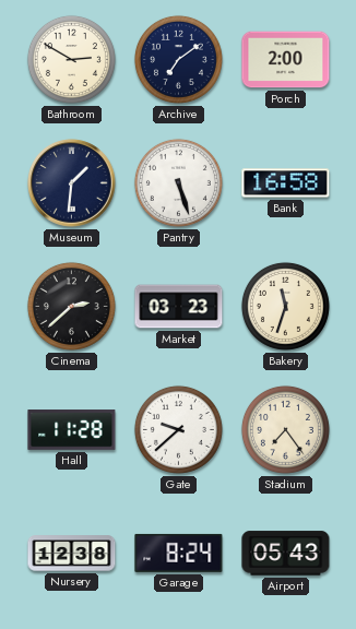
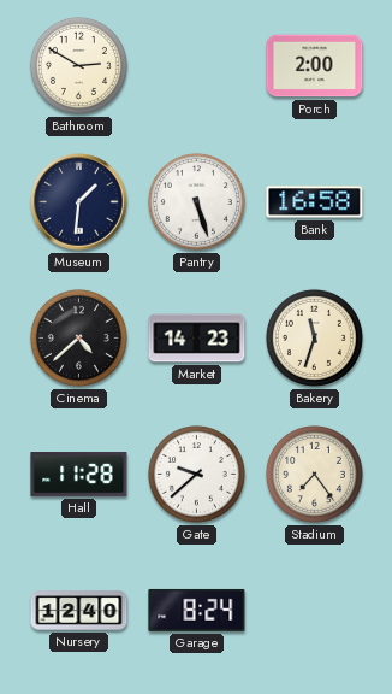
Archive: 7:09 -> none
Cinema: 2:38 -> 4:38
Market: 03:23 -> 14:23
Nursery: 12:38 -> 12:40
Airport: 05:43 -> none
